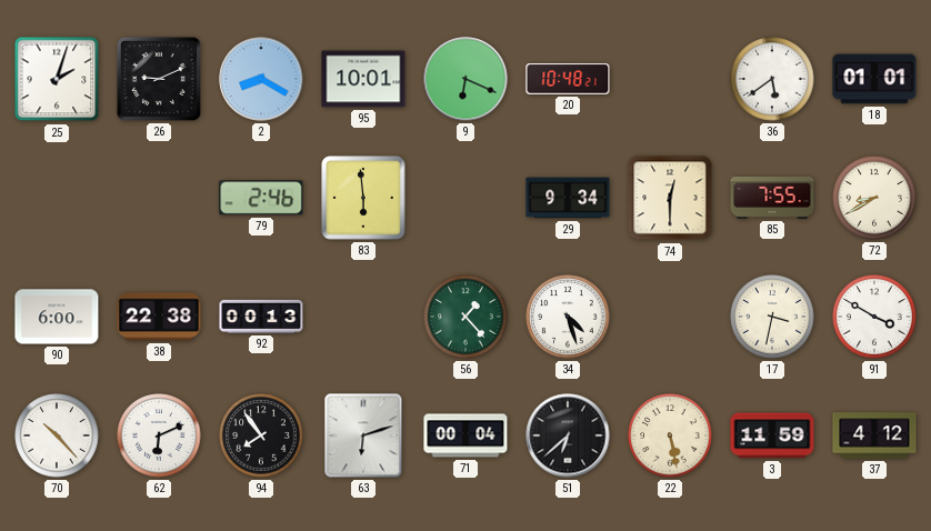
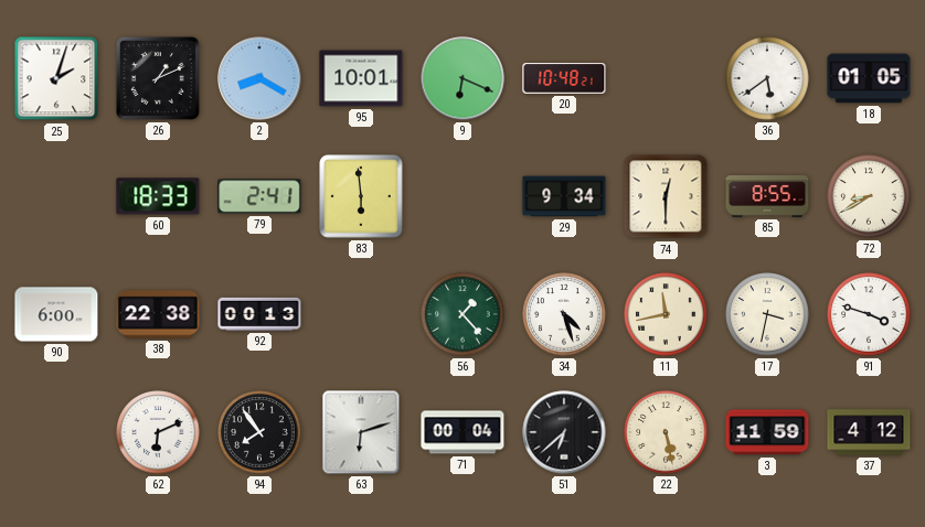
26: 9:11 -> 1:11
18: 01:01 -> 01:05
60: none -> 18:33
79: 2:46 -> 2:41
85: 7:55 -> 8:55
11: none -> 11:43
91: 3:50 -> 3:48
70: 10:23 -> none
